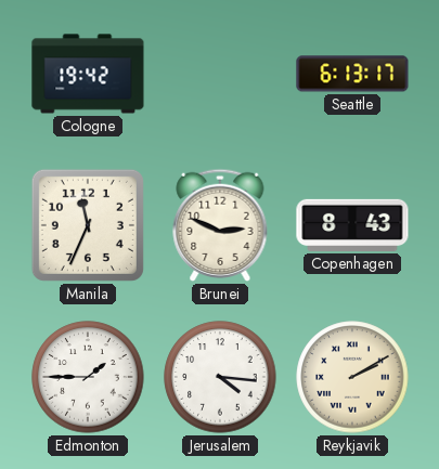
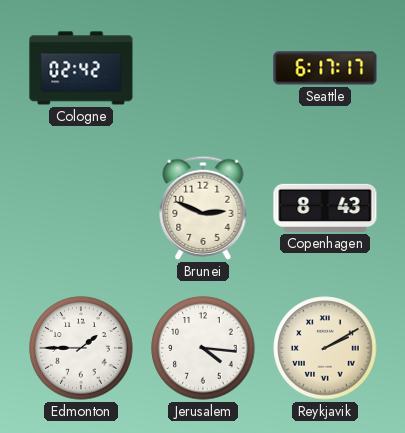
Cologne: 19:42 -> 02:42
Seattle: 6:13 -> 6:17
Manila: 11:34 -> none
